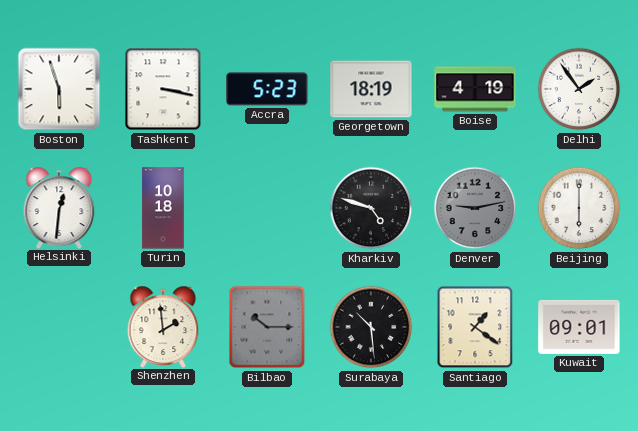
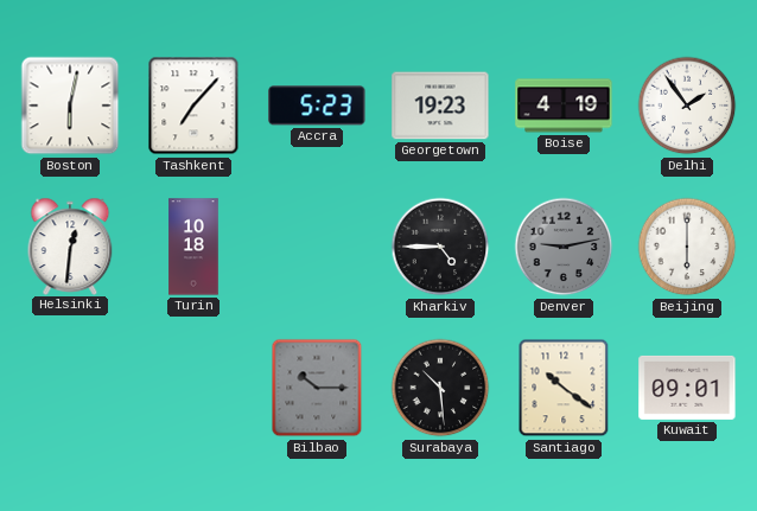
Boston: 5:57 -> 6:02
Tashkent: 3:17 -> 7:07
Georgetown: 18:19 -> 19:23
Kharkiv: 4:48 -> 4:45
Shenzhen: 1:59 -> none
Santiago: 1:21 -> 10:21
